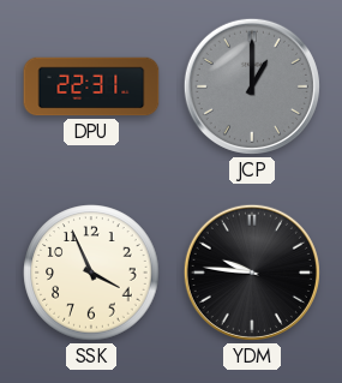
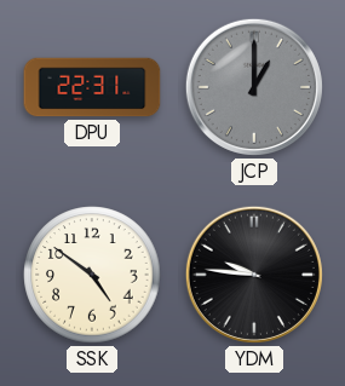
SSK: 3:56 -> 4:51
